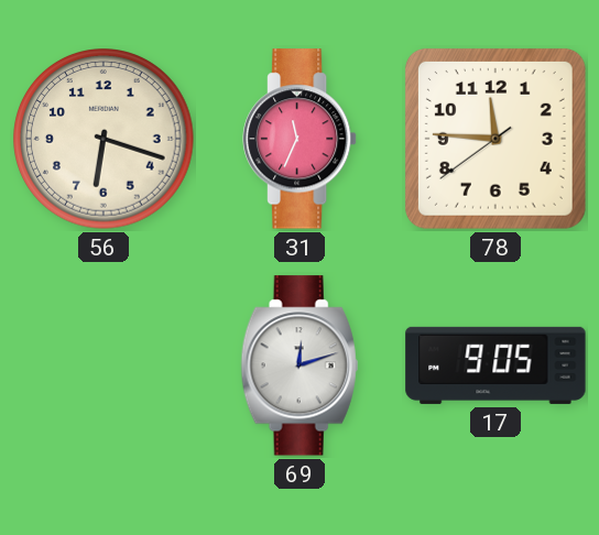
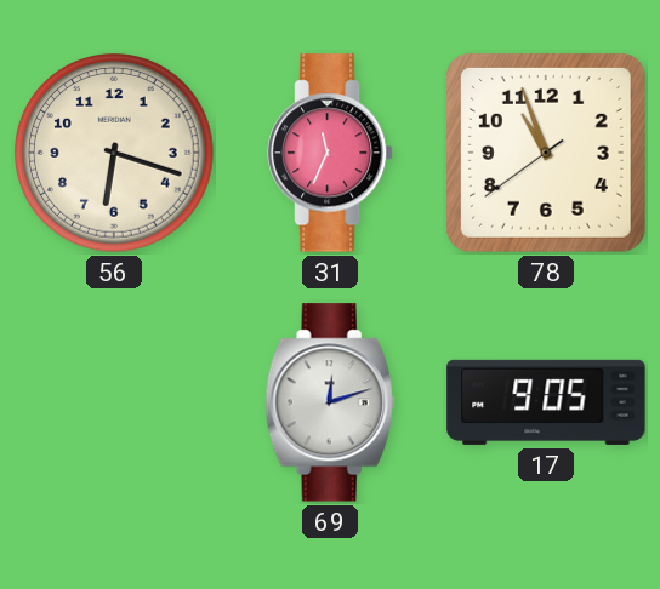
78: 11:45 -> 10:56
